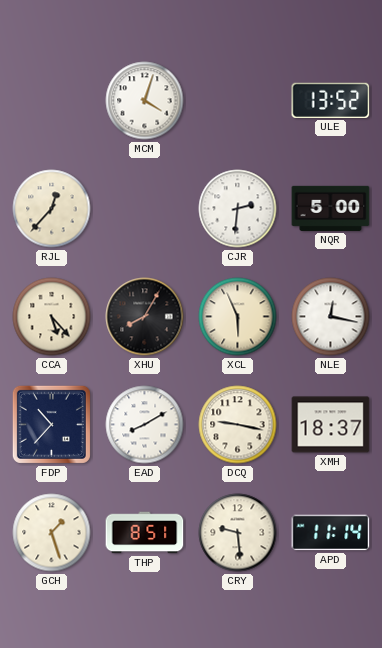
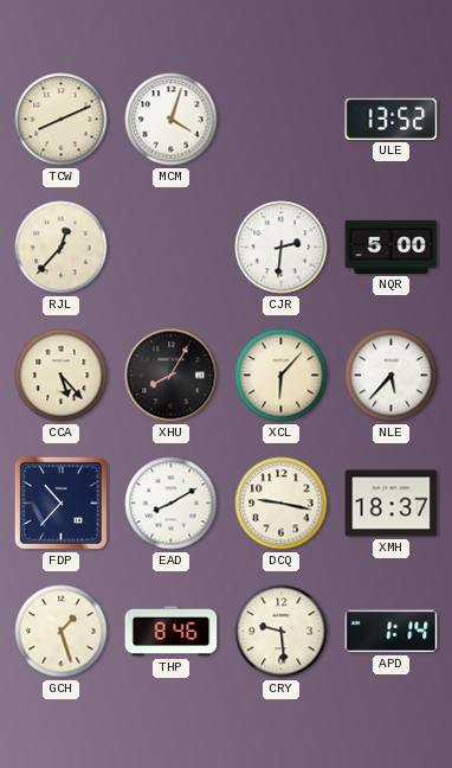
TCW: none -> 8:11
XCL: 5:56 -> 6:07
NLE: 12:17 -> 5:37
THP: 8:51 -> 8:46
APD: 11:14 -> 1:14
